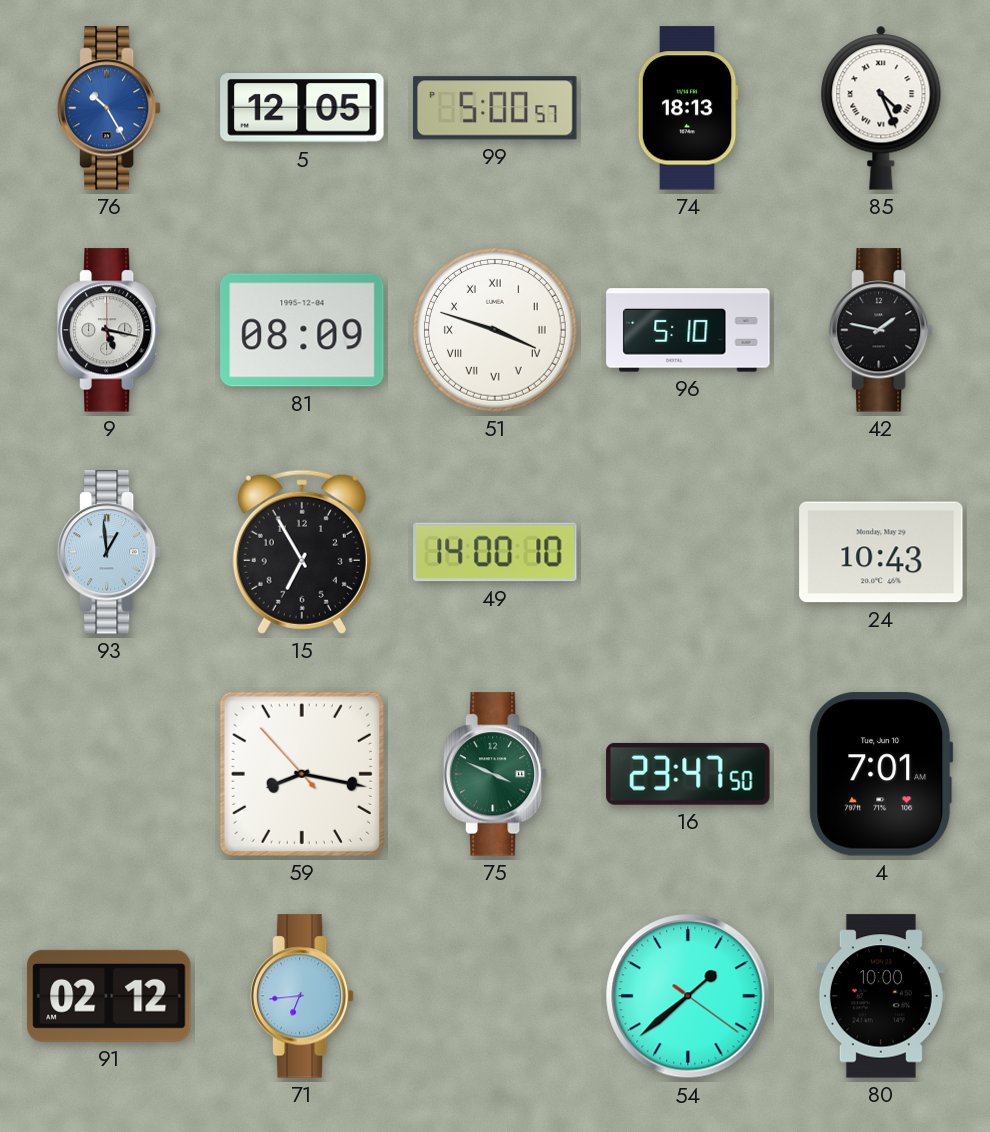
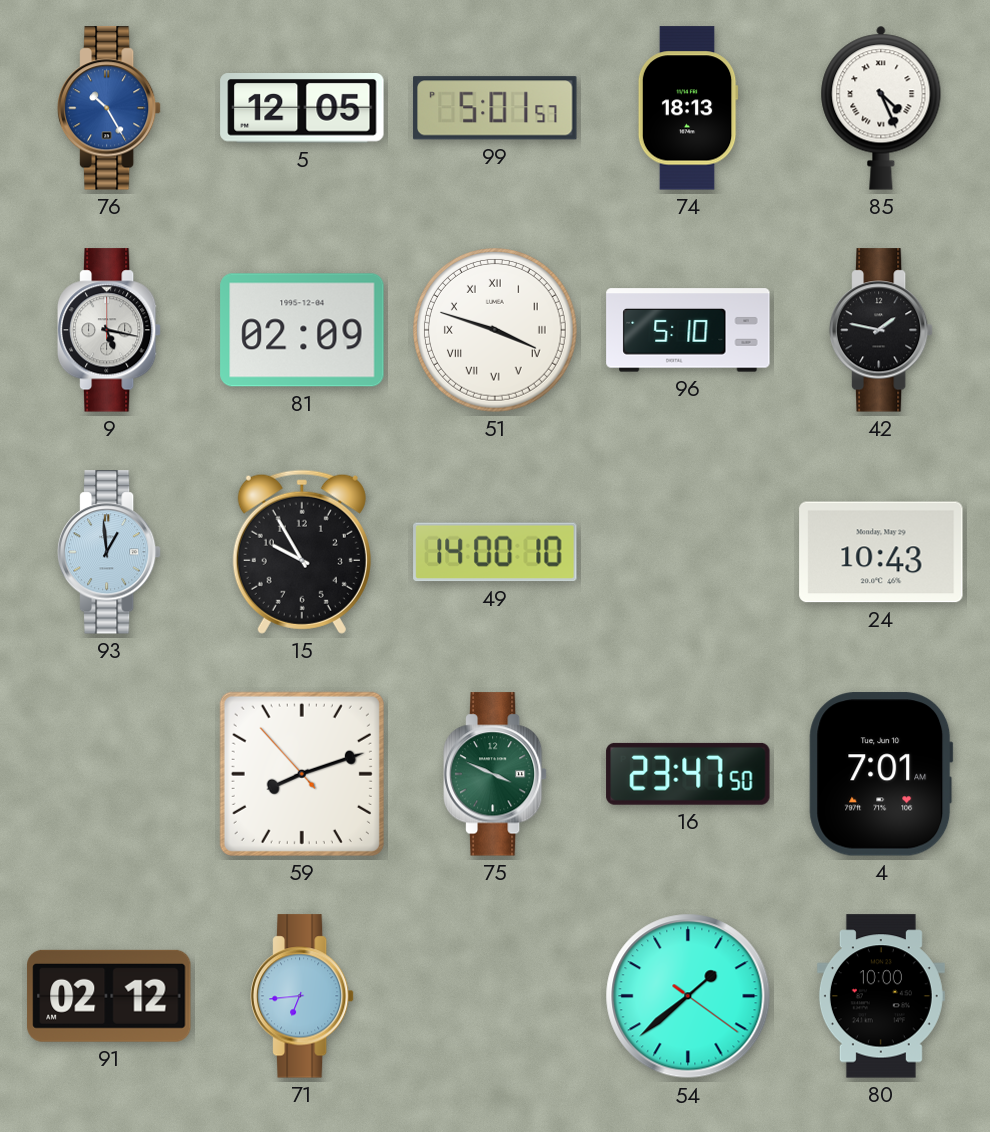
99: 5:00 -> 5:01
81: 08:09 -> 02:09
15: 6:55 -> 9:55
59: 8:16 -> 8:11
